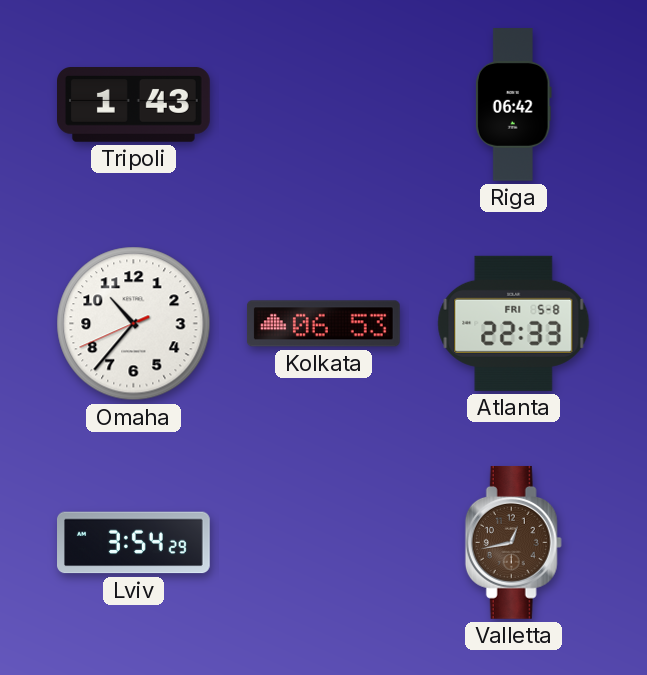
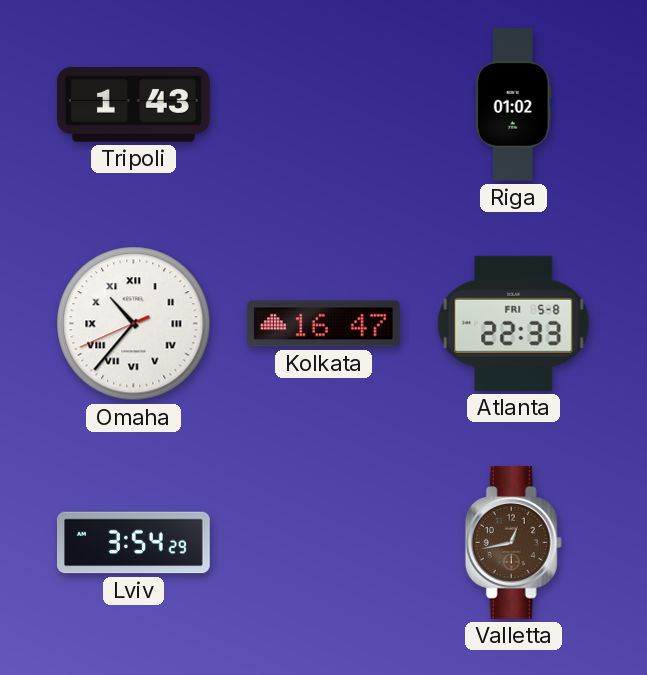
Riga: 06:42 -> 01:02
Omaha numerals: Arabic -> Roman
Kolkata: 06:53 -> 16:47
